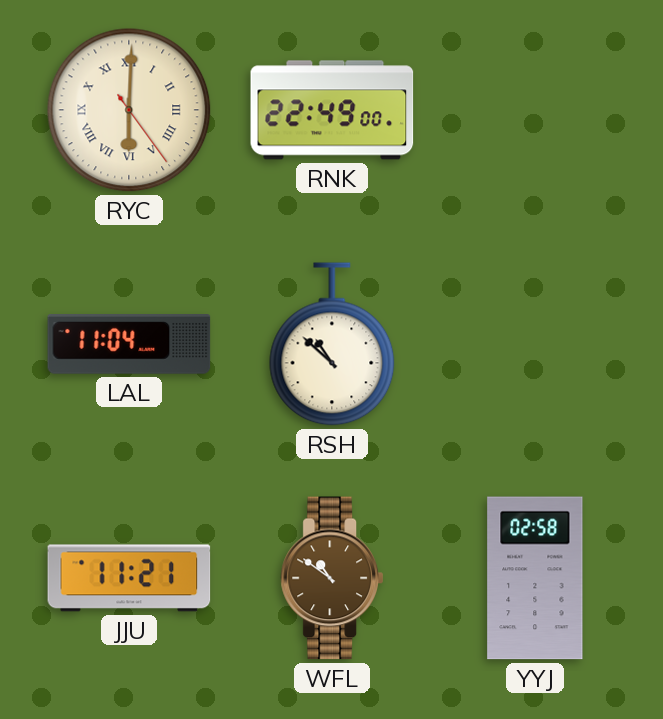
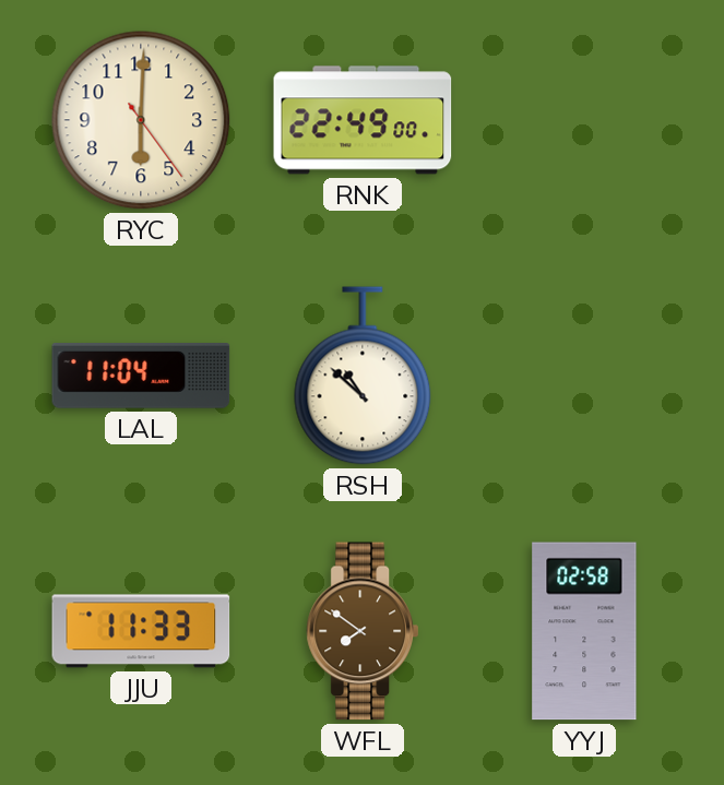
RYC numerals: Roman -> Arabic
JJU: 11:21 -> 11:33
WFL: 10:51 -> 7:51
